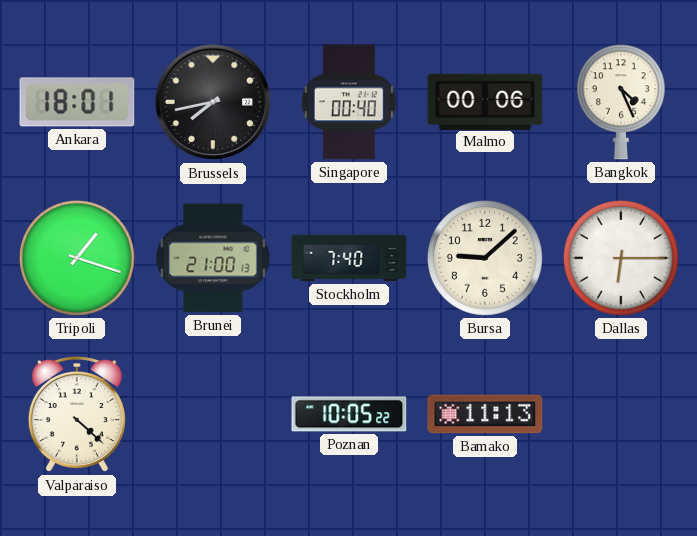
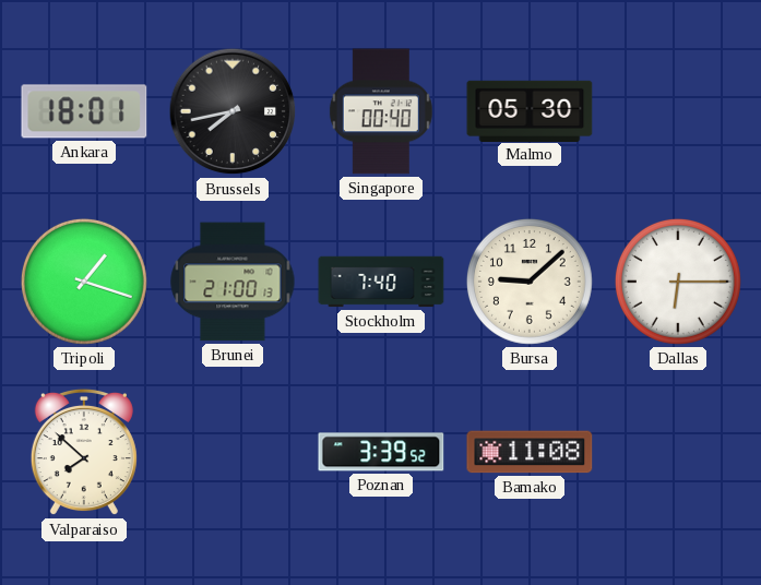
Malmo: 00:06 -> 05:30
Bangkok: 4:26 -> none
Valparaiso: 4:22 -> 7:52
Poznan: 10:05 -> 3:39
Bamako: 11:13 -> 11:08
